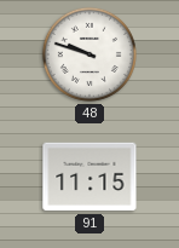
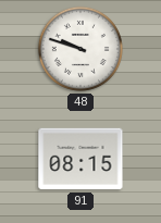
91: 11:15 -> 08:15
